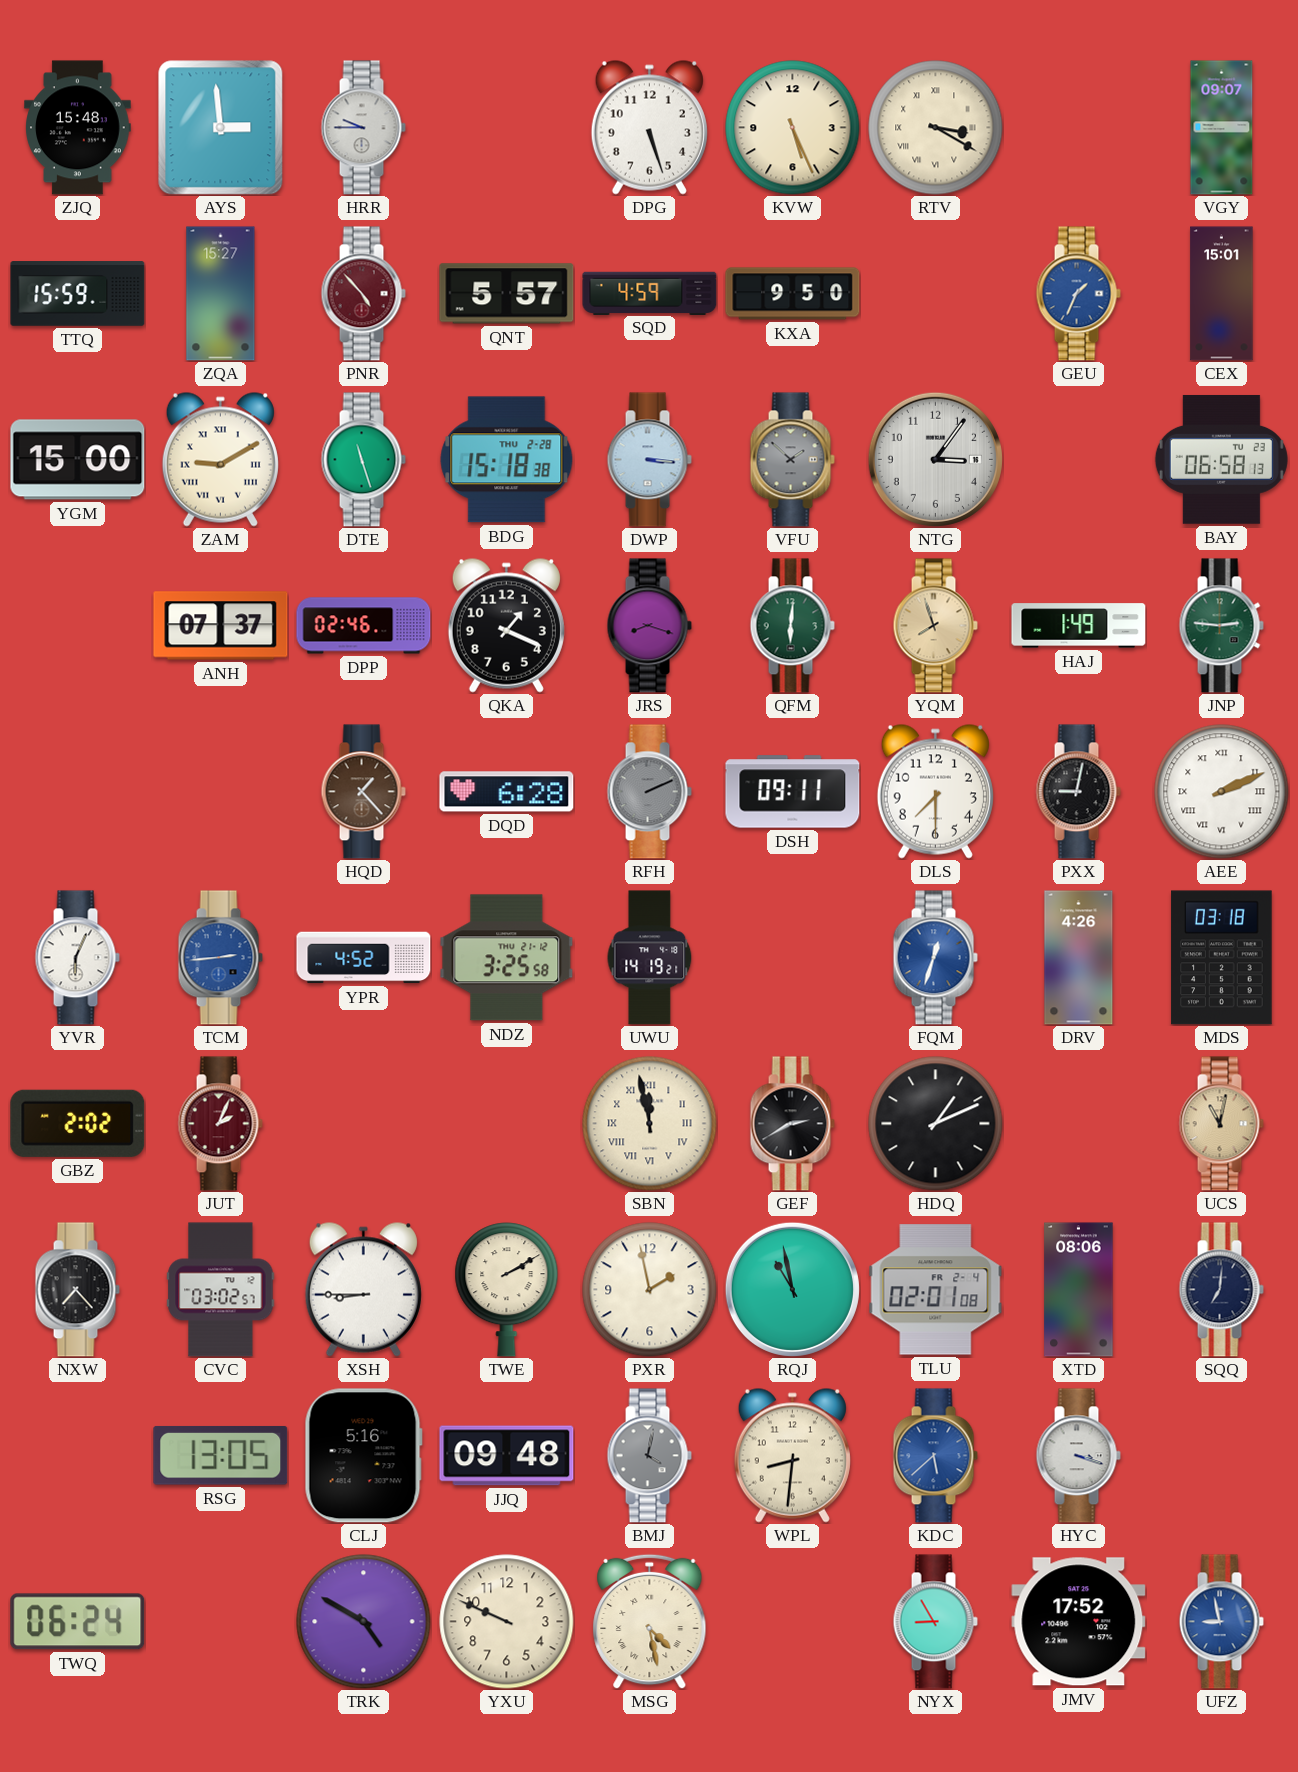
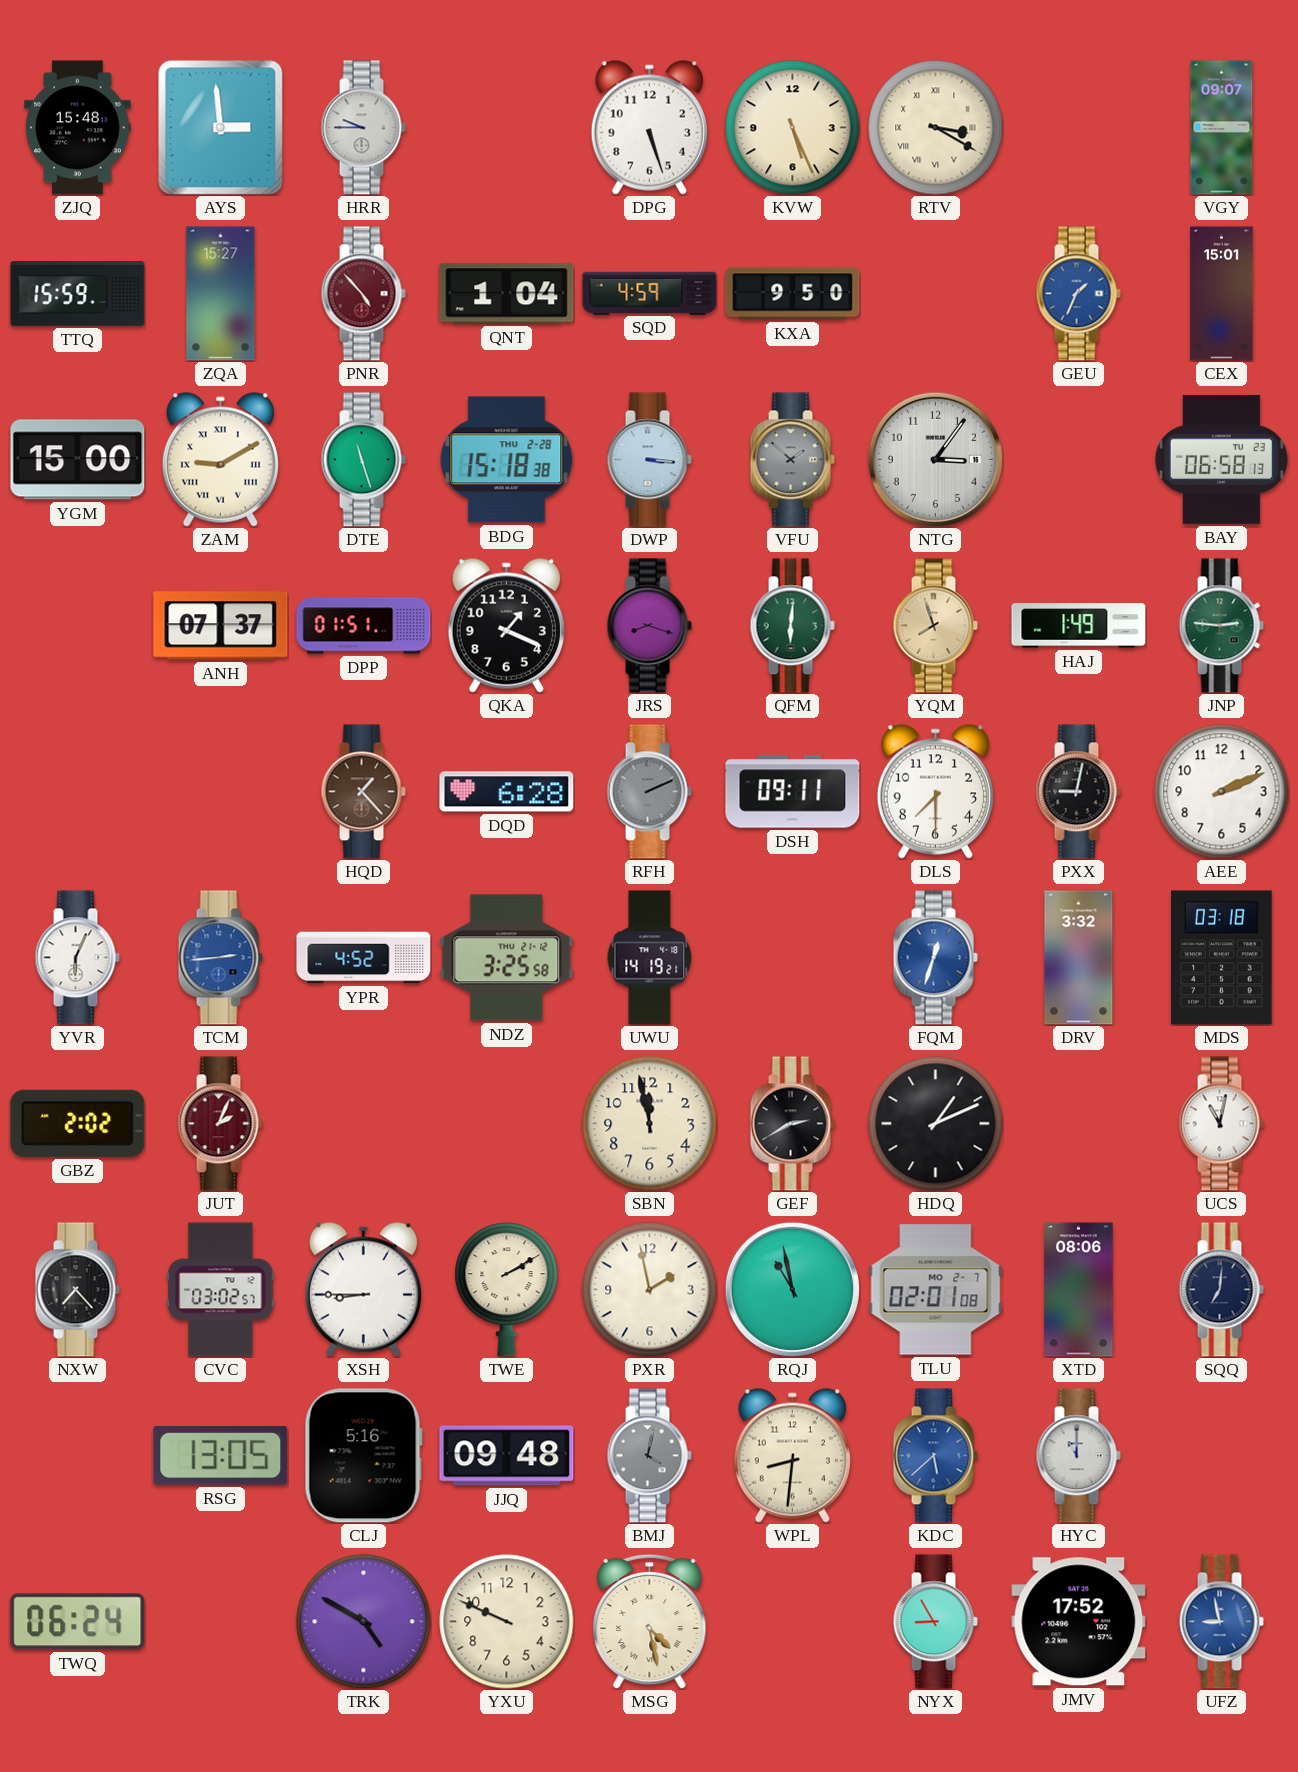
QNT: 5:57 -> 1:04
DPP: 02:46 -> 01:51
AEE numerals: Roman -> Arabic
DRV: 4:26 -> 3:32
SBN numerals: Roman -> Arabic
UCS dial: champagne -> white
TLU date: FR 2-4 -> MO 2-7
HYC: 3:18 -> 11:00
